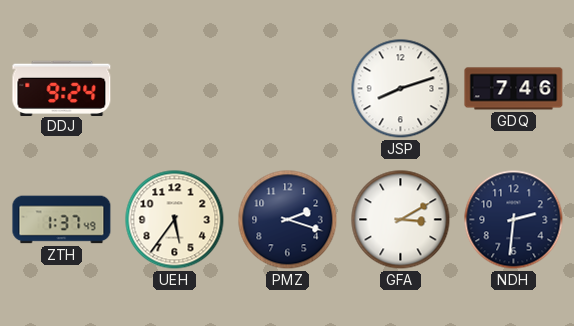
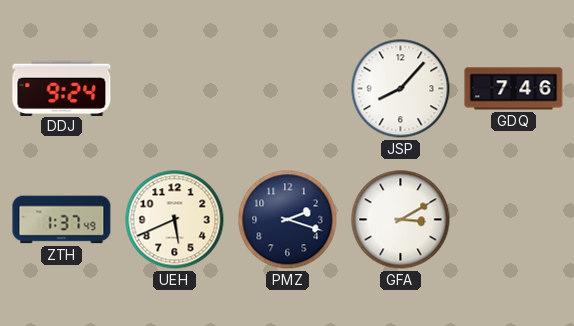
JSP: 8:12 -> 8:07
UEH: 5:36 -> 5:41
NDH: 2:31 -> none
